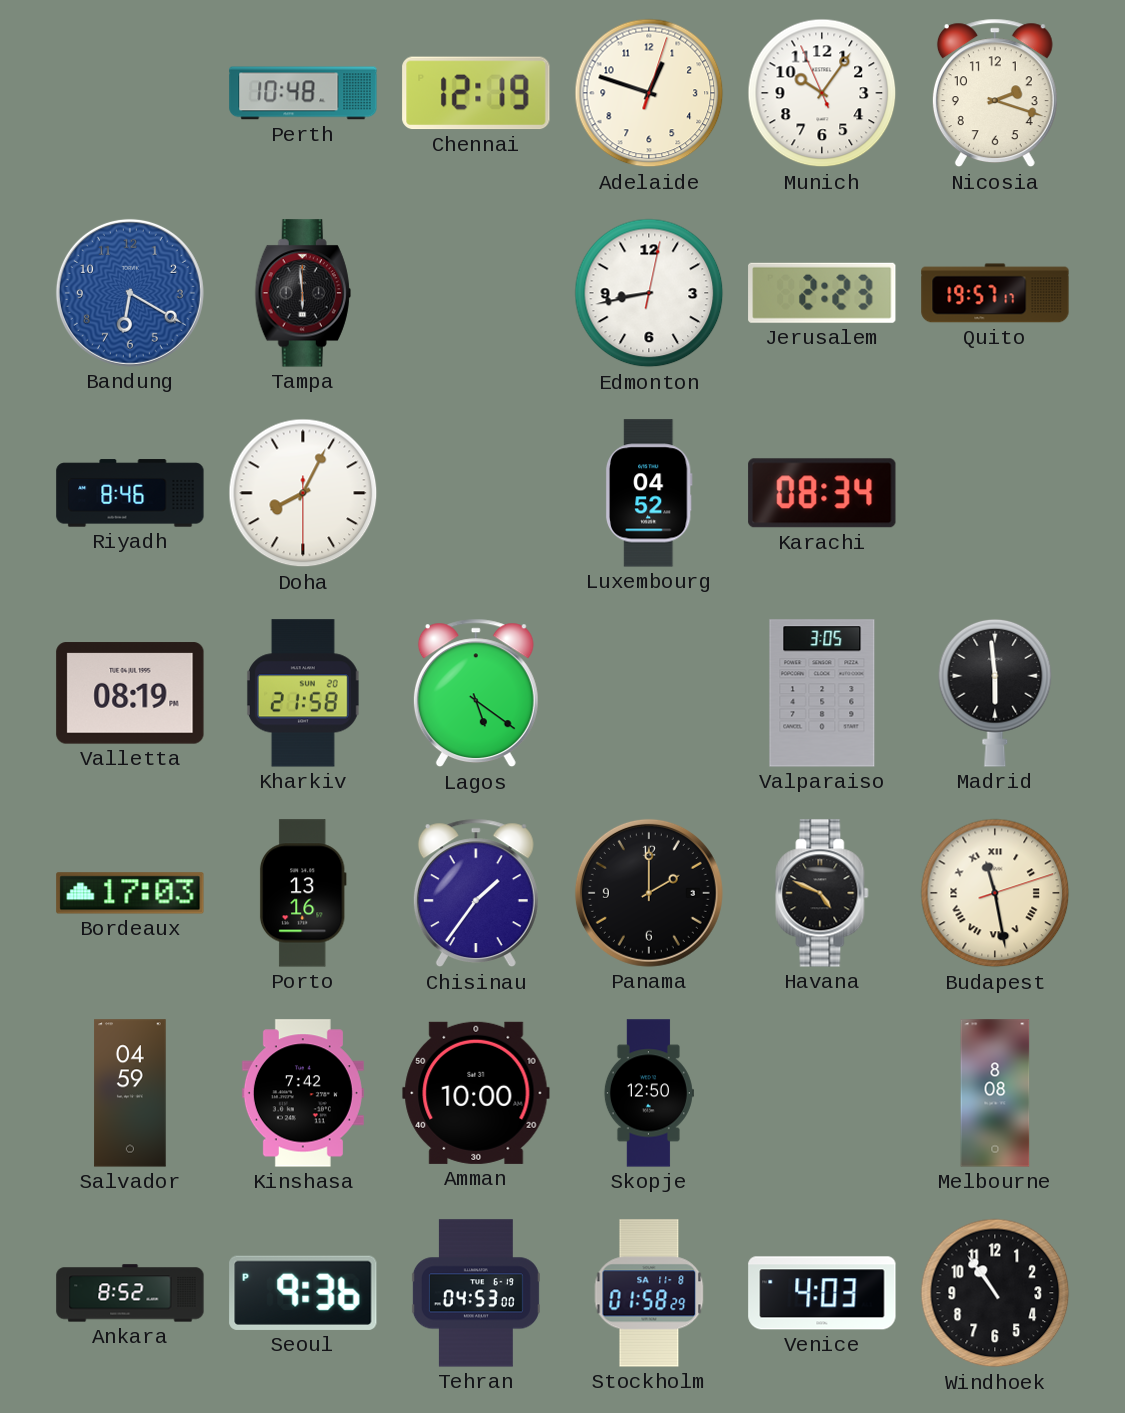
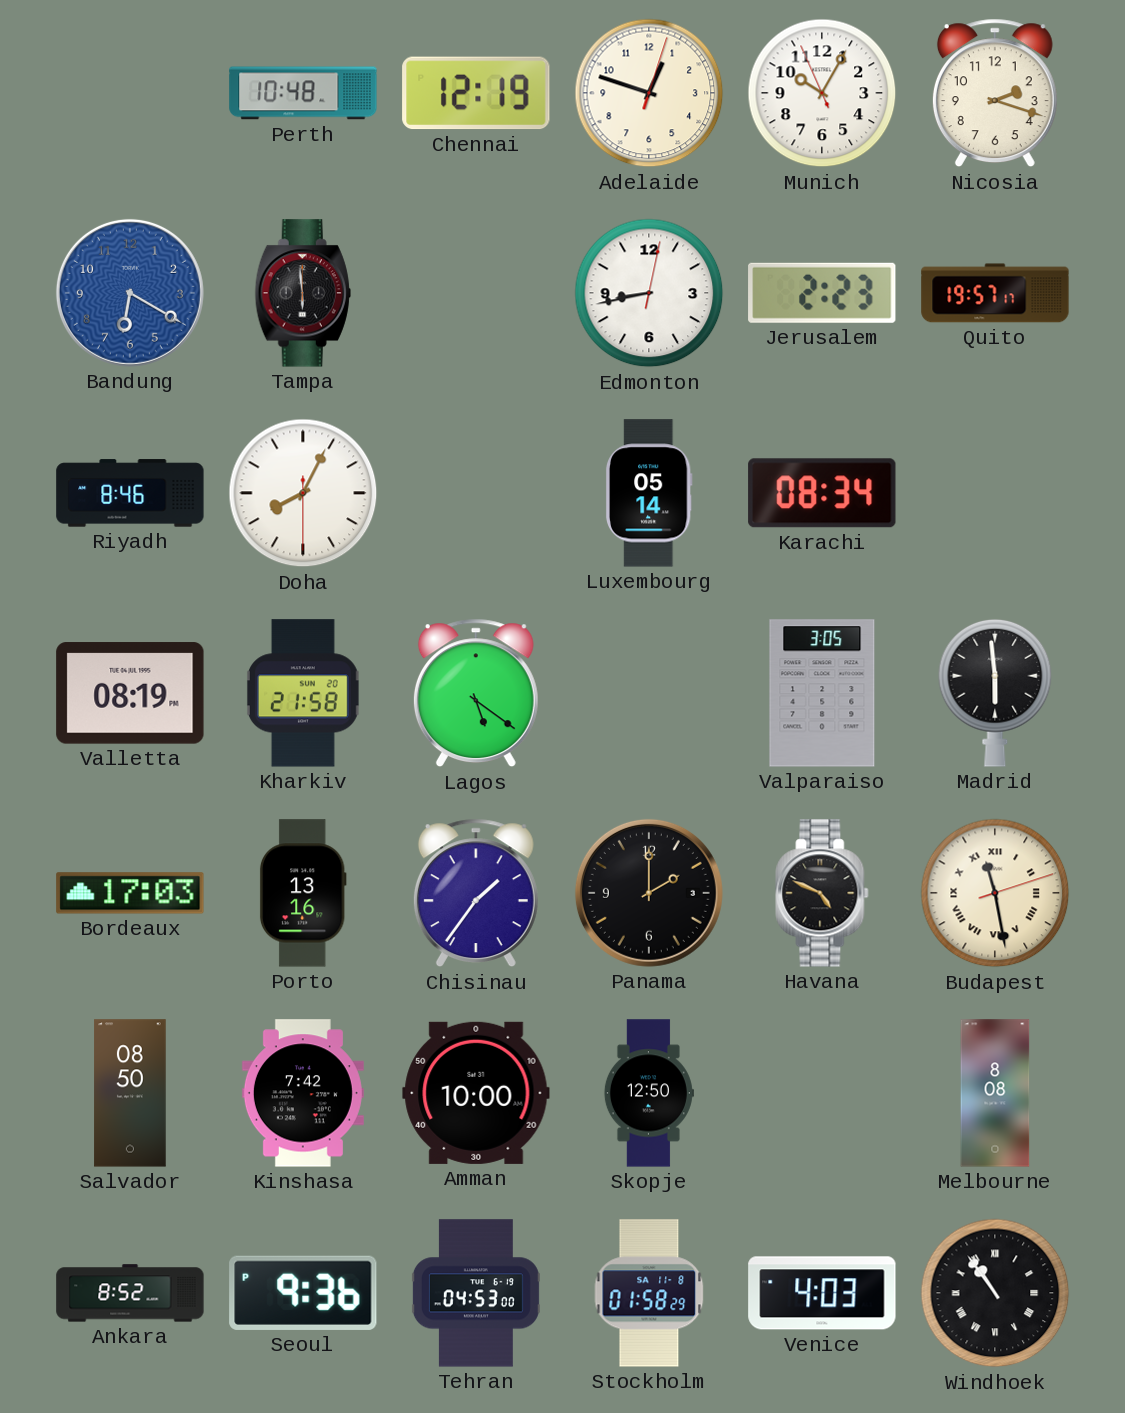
Munich: 10:05 -> 10:04
Luxembourg: 04:52 -> 05:14
Salvador: 04:59 -> 08:50
Windhoek numerals: Arabic -> Roman
